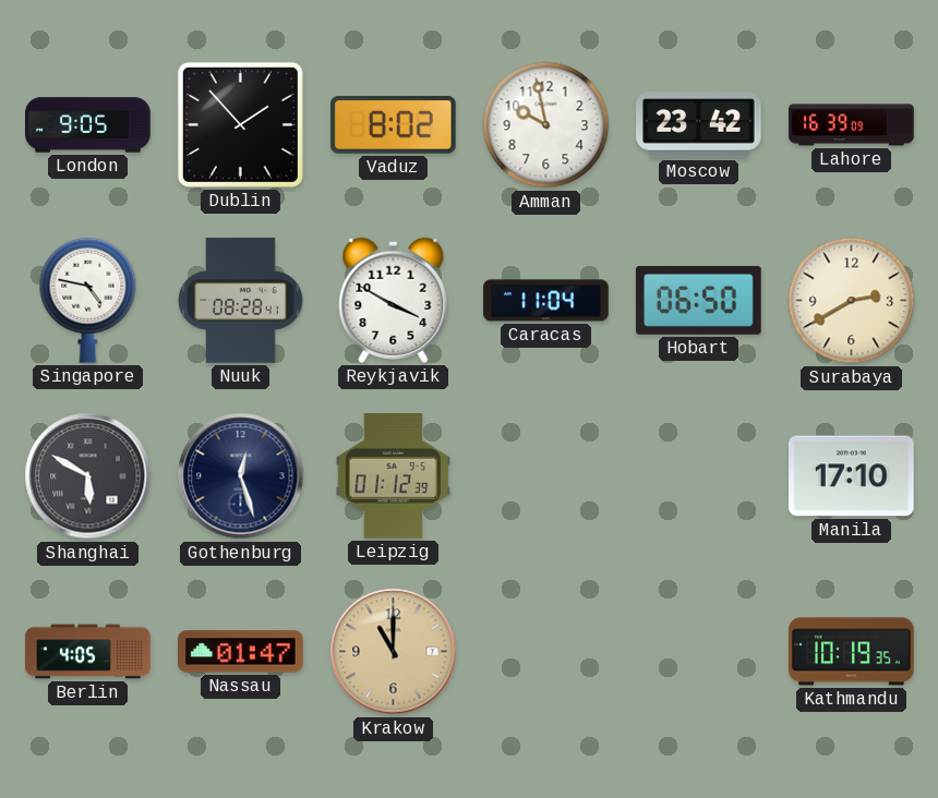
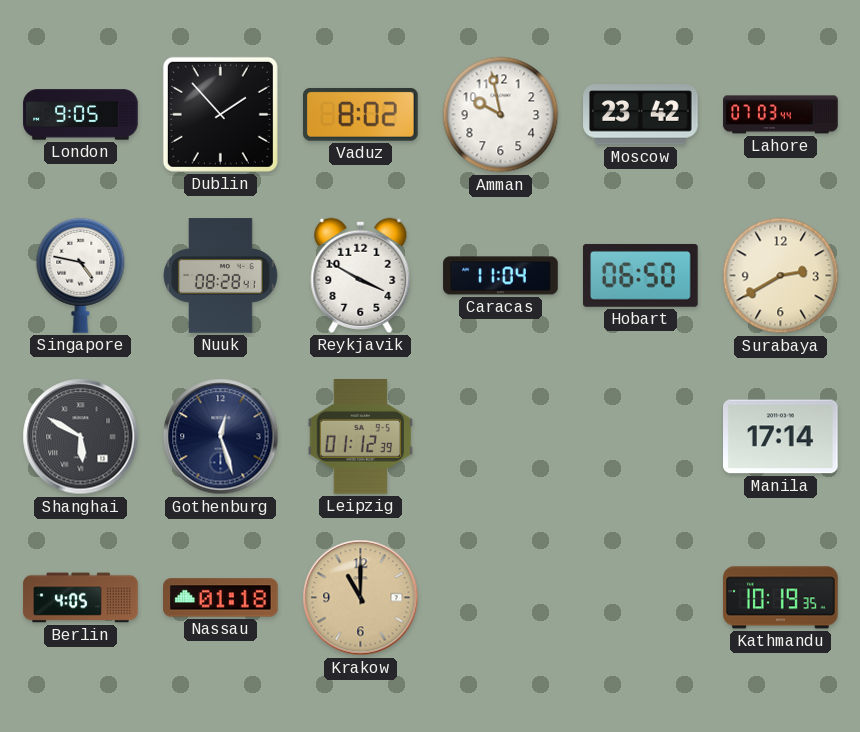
Lahore: 16:39 -> 07:03
Manila: 17:10 -> 17:14
Nassau: 01:47 -> 01:18
